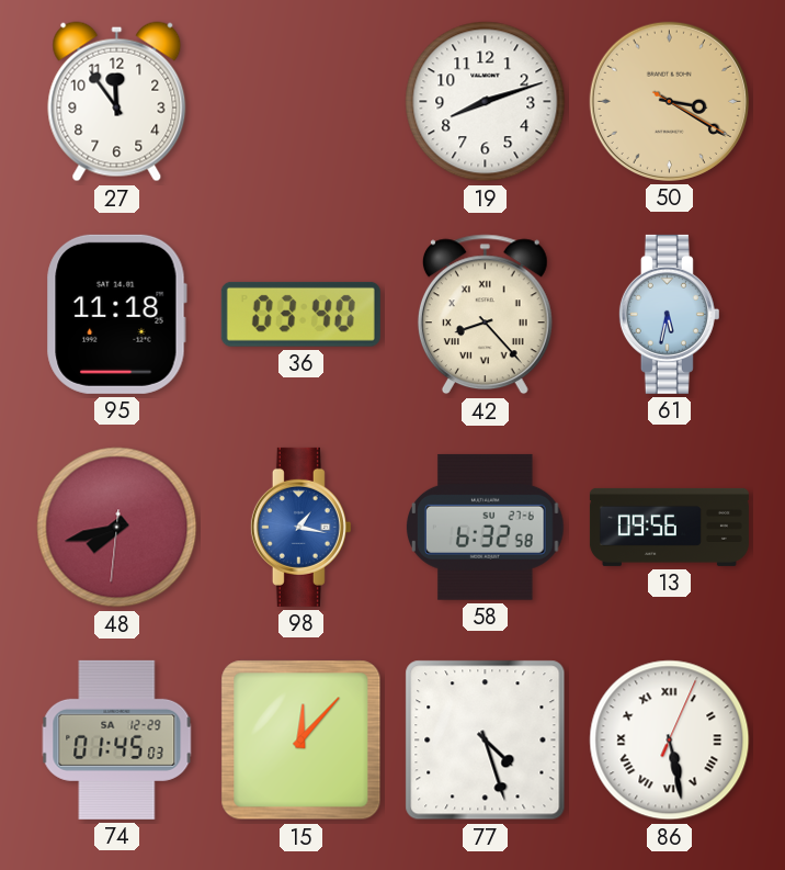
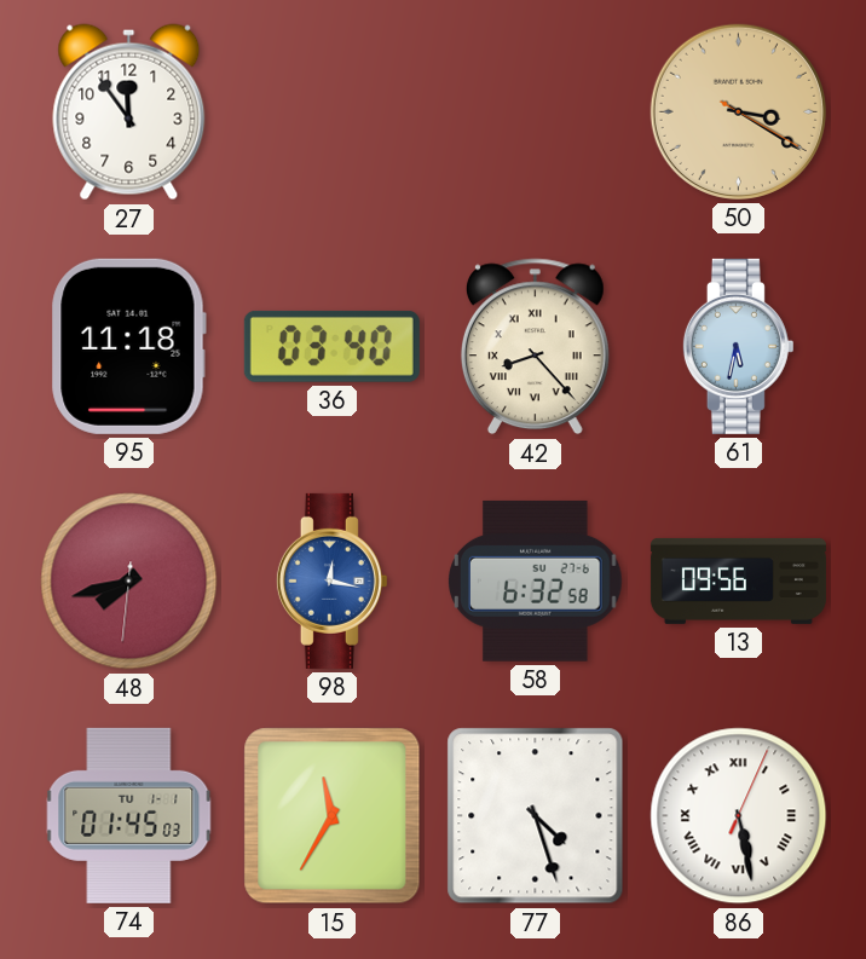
19: 8:12 -> none
98: 1:17 -> 12:17
74 date: SA 12-29 -> TU 1-1
15: 12:07 -> 11:35
